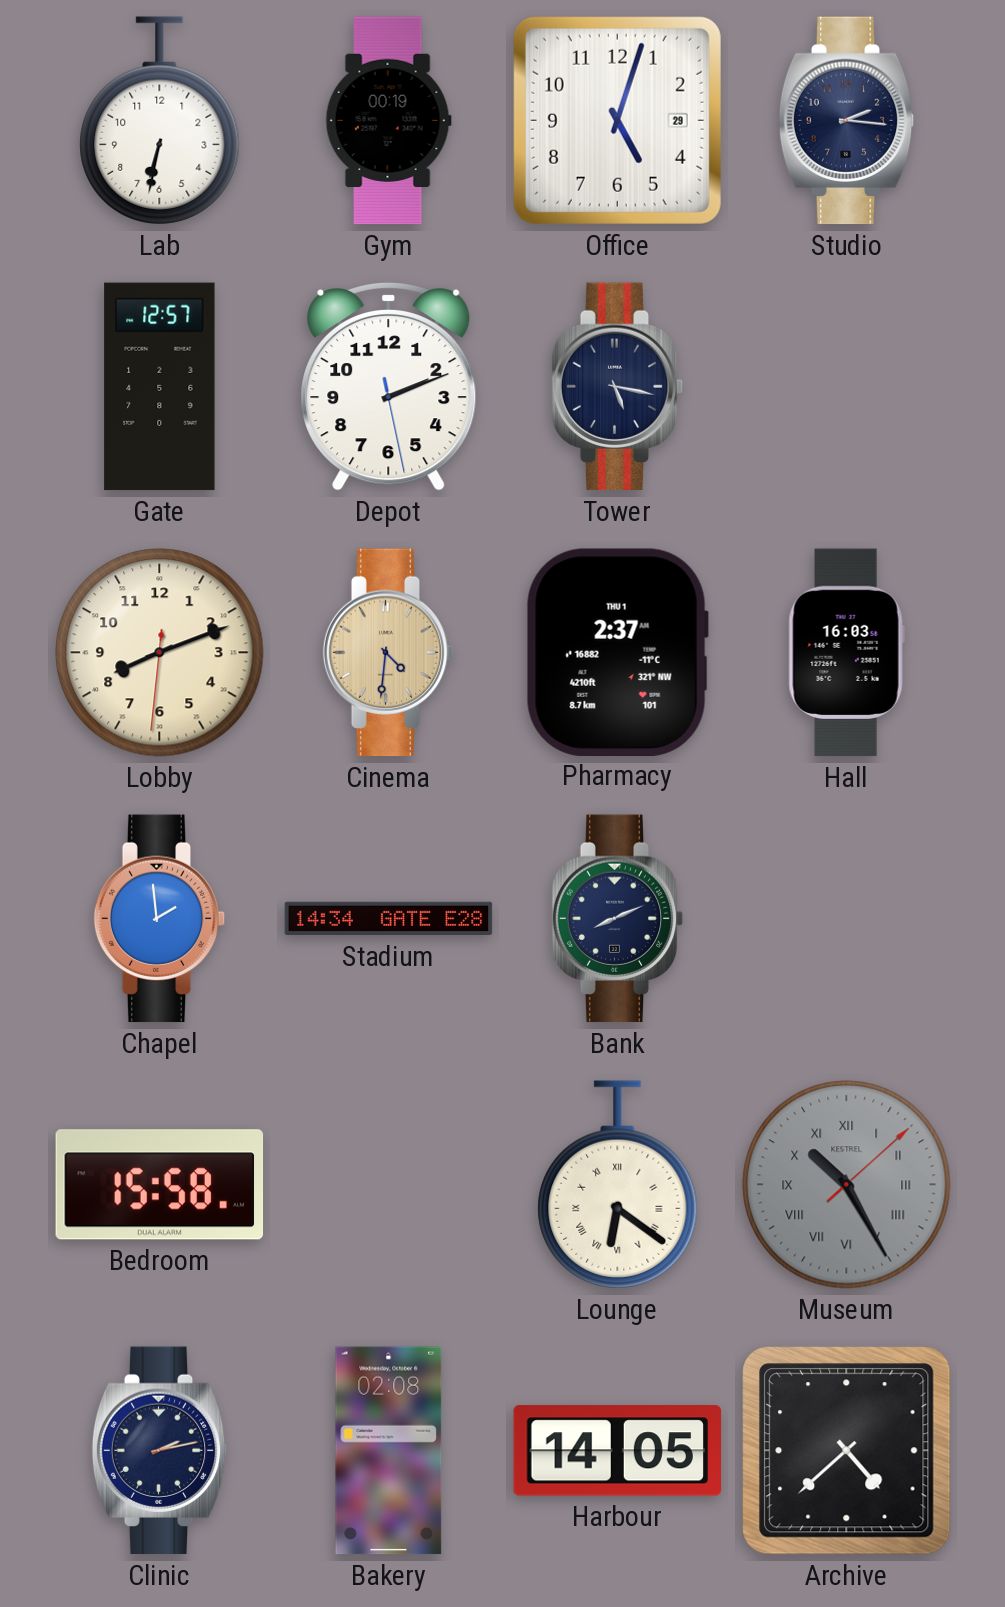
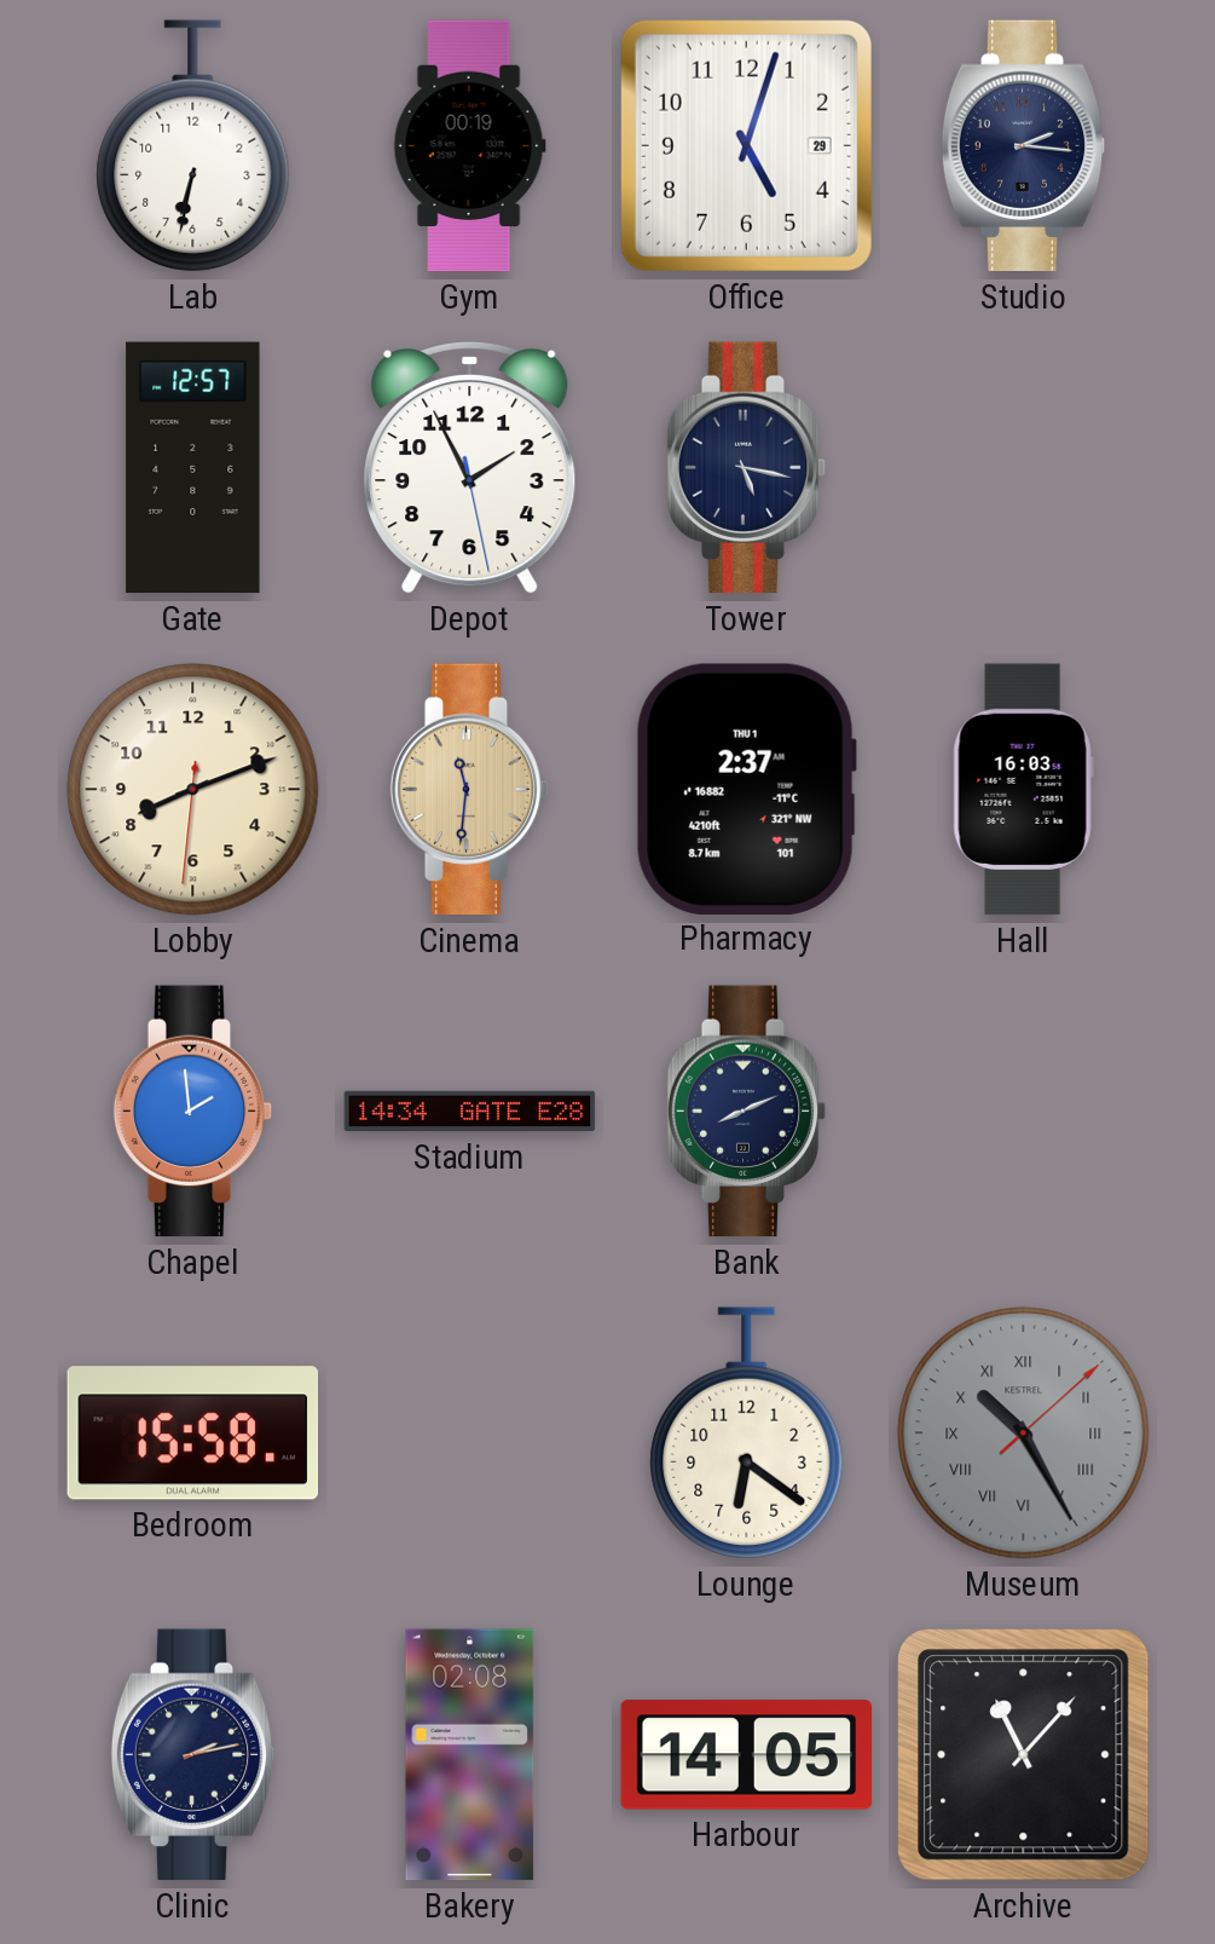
Depot: 2:11 -> 1:55
Cinema: 4:31 -> 11:31
Lounge numerals: Roman -> Arabic
Archive: 4:38 -> 11:07
